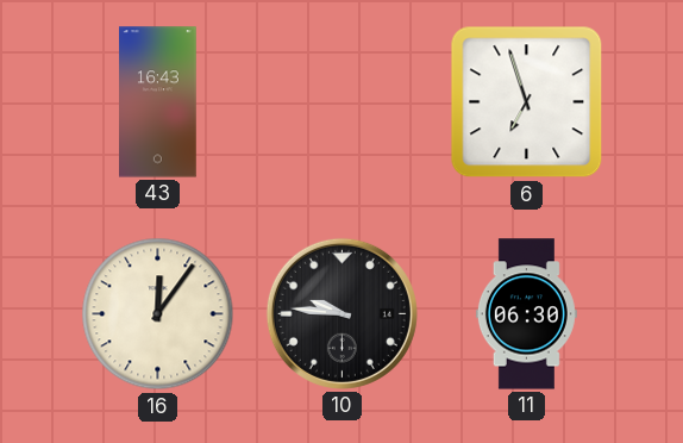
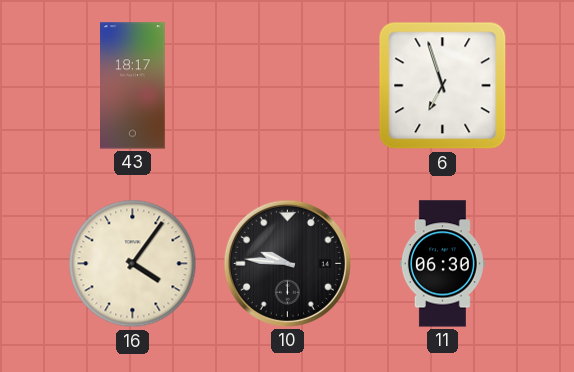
43: 16:43 -> 18:17
16: 12:06 -> 4:06
